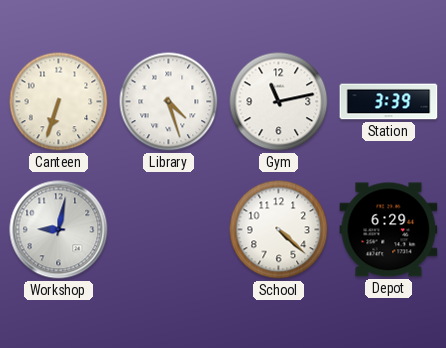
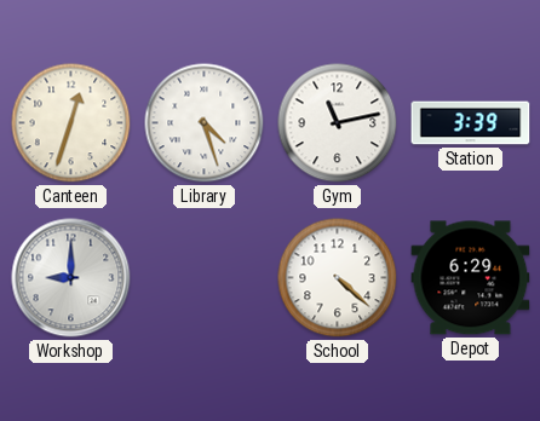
Canteen: 6:33 -> 12:33
Workshop: 9:02 -> 9:00
